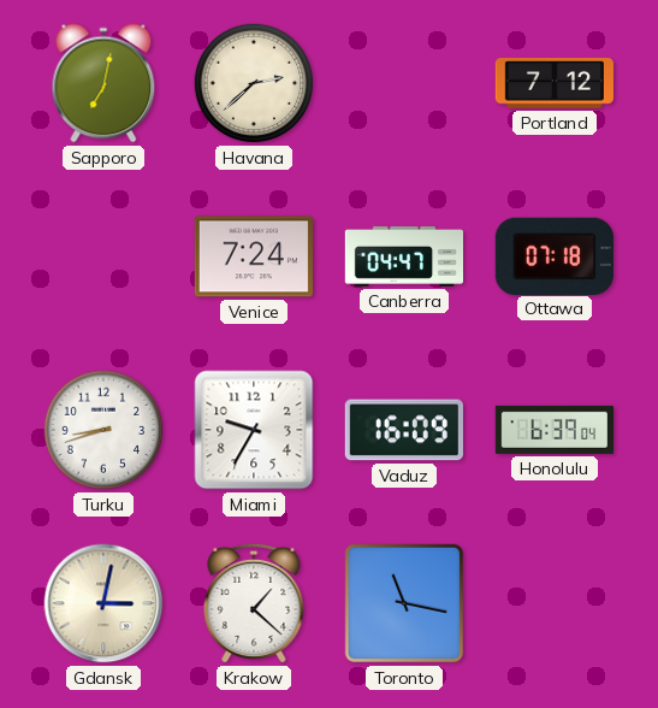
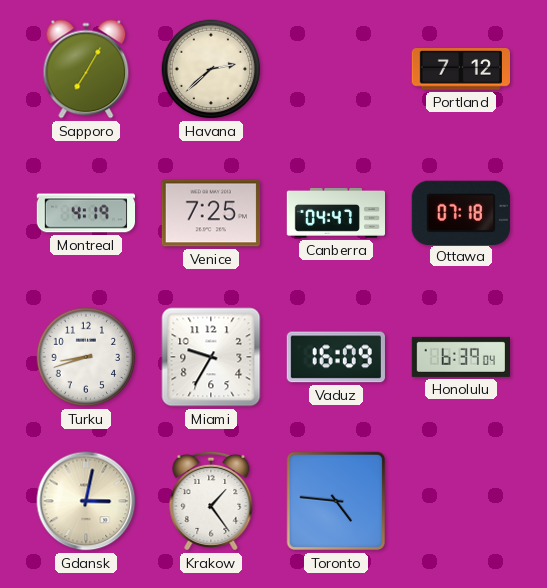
Sapporo: 7:02 -> 7:05
Montreal: none -> 4:19
Venice: 7:24 -> 7:25
Krakow: 1:22 -> 1:24
Toronto: 11:17 -> 4:46
